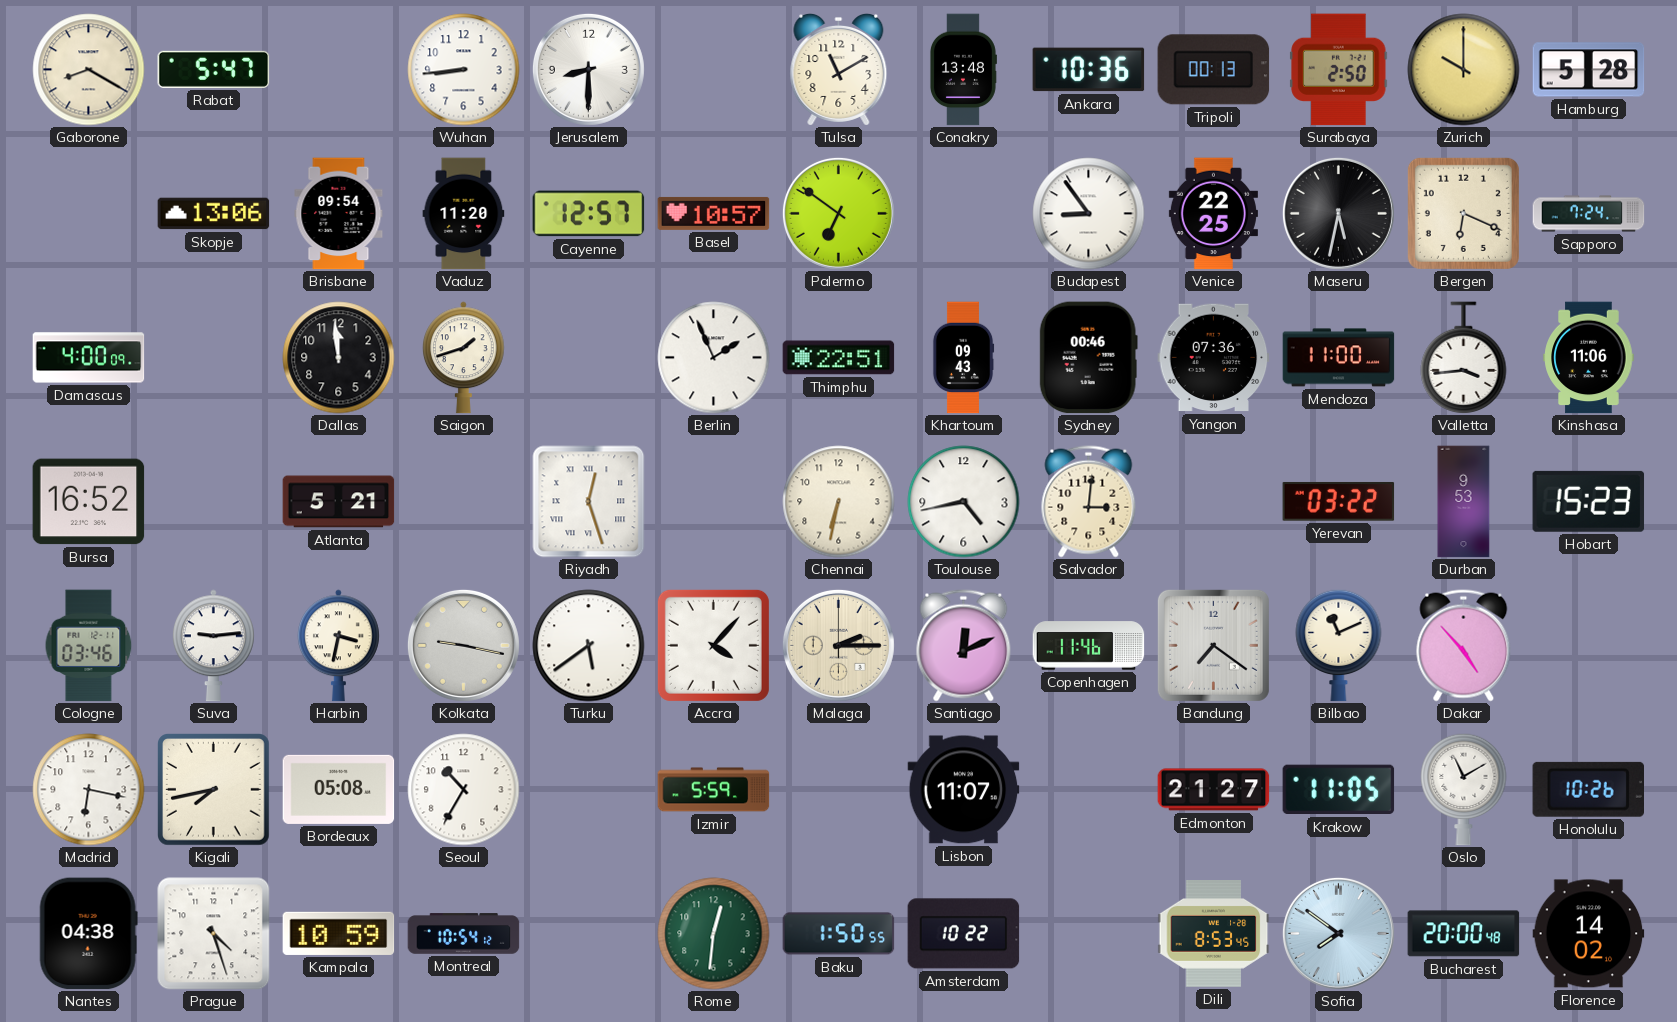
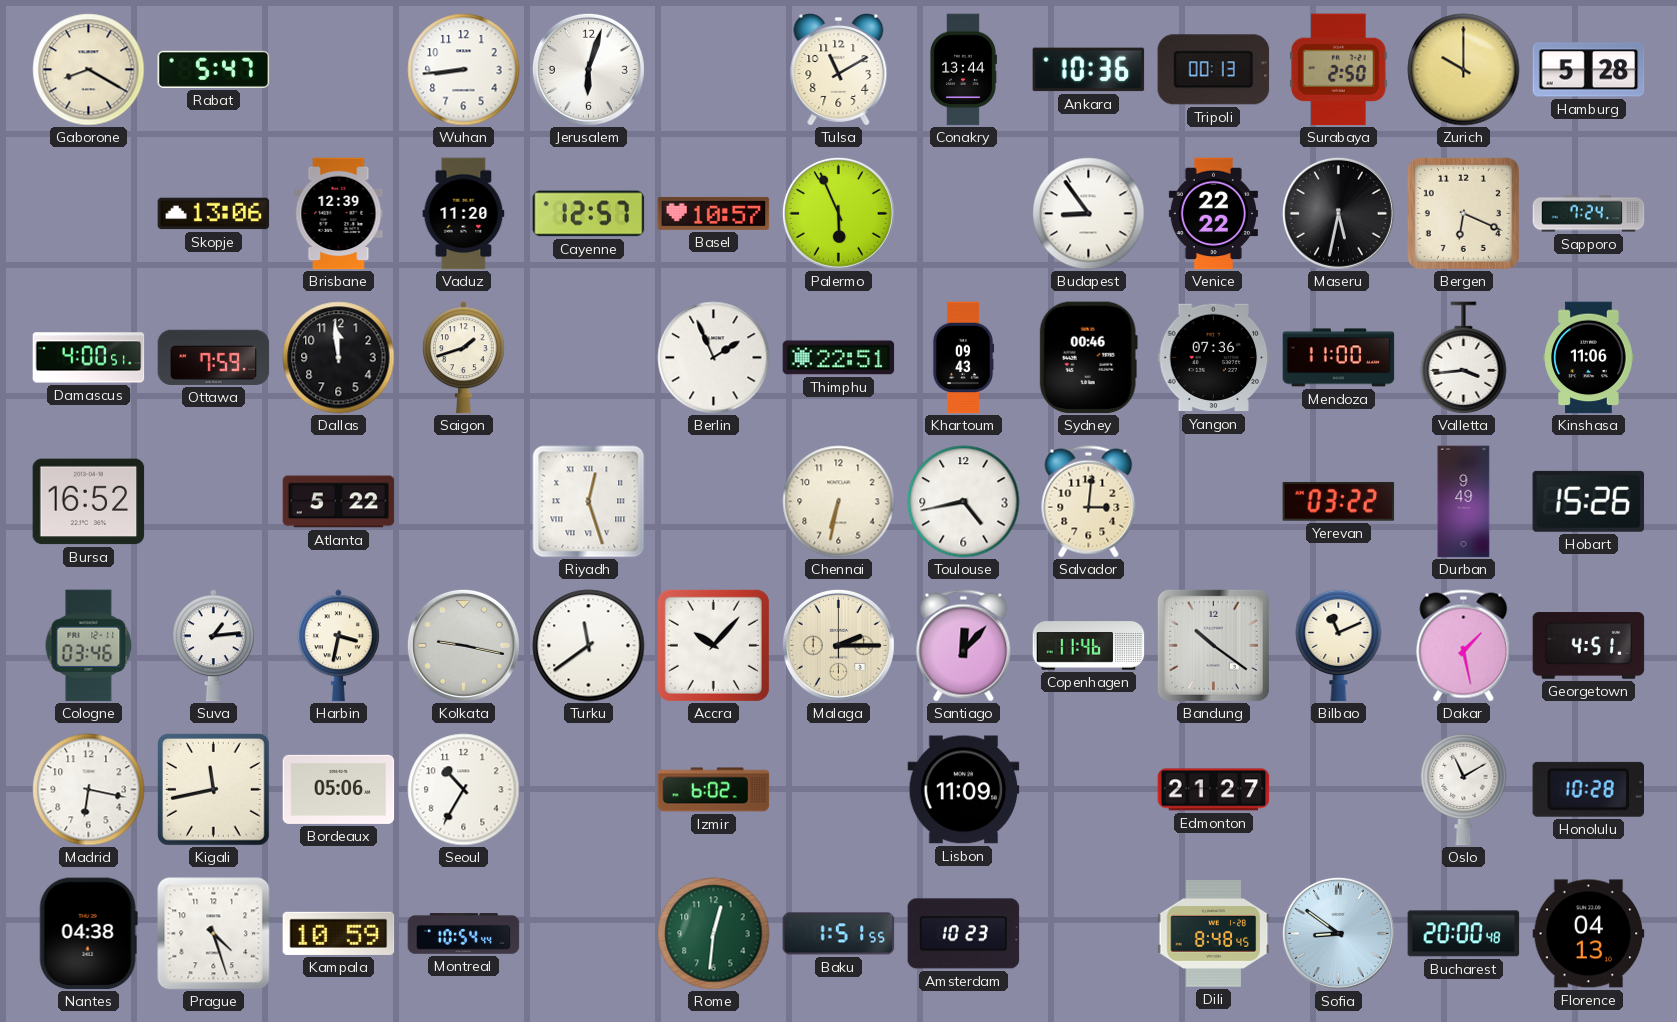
Jerusalem: 8:30 -> 6:03
Conakry: 13:48 -> 13:44
Brisbane: 09:54 -> 12:39
Palermo: 6:51 -> 5:56
Venice: 22:25 -> 22:22
Damascus: 4:00:09 -> 4:00:51
Ottawa: none -> 7:59
Atlanta: 5:21 -> 5:22
Durban: 9:53 -> 9:49
Hobart: 15:23 -> 15:26
Suva: 9:14 -> 1:14
Turku: 5:39 -> 11:39
Accra: 4:07 -> 10:07
Santiago: 12:11 -> 12:07
Bandung: 7:21 -> 10:21
Dakar: 4:53 -> 1:28
Georgetown: none -> 4:51
Kigali: 7:43 -> 11:43
Bordeaux: 05:08 -> 05:06
Izmir: 5:59 -> 6:02
Lisbon: 11:07 -> 11:09
Krakow: 11:05 -> none
Honolulu: 10:26 -> 10:28
Montreal: 10:54:12 -> 10:54:44
Baku: 1:50 -> 1:51
Amsterdam: 10:22 -> 10:23
Dili: 8:53 -> 8:48
Sofia: 7:51 -> 8:51
Florence: 14:02 -> 04:13
